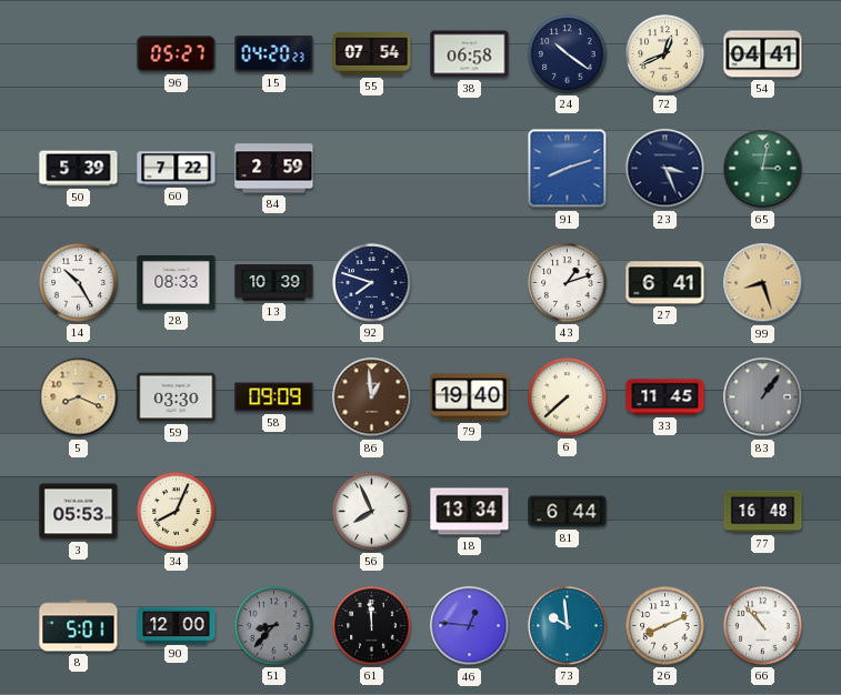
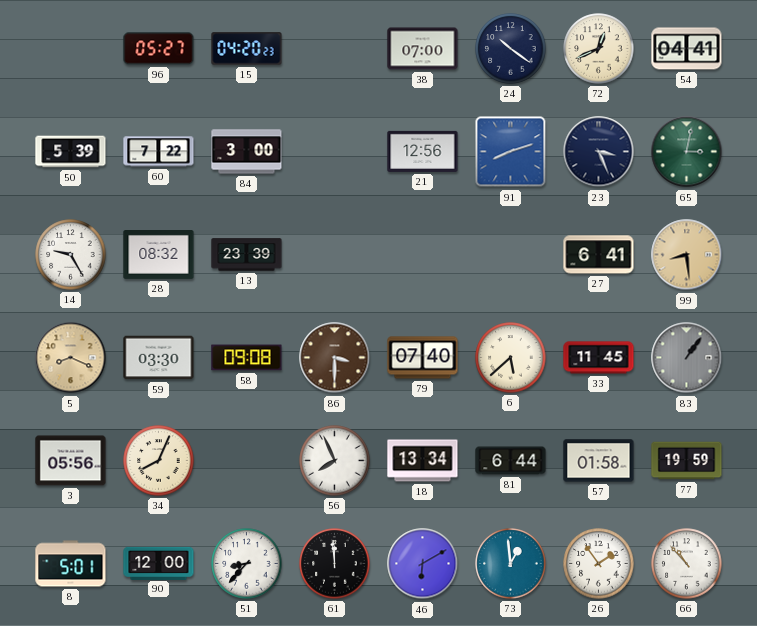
55: 07:54 -> none
38: 06:58 -> 07:00
84: 2:59 -> 3:00
21: none -> 12:56
14: 10:25 -> 9:25
28: 08:33 -> 08:32
13: 10:39 -> 23:39
92: 7:48 -> none
43: 1:12 -> none
99: 8:27 -> 8:29
58: 09:09 -> 09:08
86: 12:59 -> 3:30
79: 19:40 -> 07:40
6: 7:38 -> 5:38
3: 05:53 -> 05:56
57: none -> 01:58
77: 16:48 -> 19:59
51 dial: grey -> white
46: 12:46 -> 6:10
73: 9:59 -> 12:59
26: 8:11 -> 1:54
